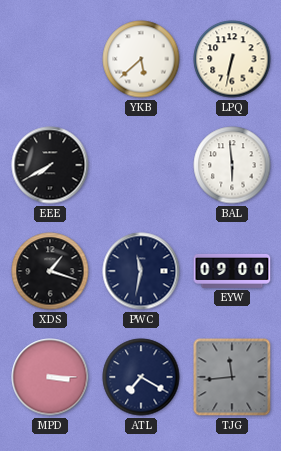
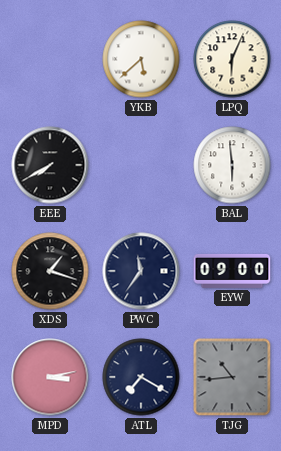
LPQ: 6:32 -> 6:04
PWC: 11:32 -> 11:36
MPD: 3:15 -> 3:13
TJG: 11:44 -> 10:44
